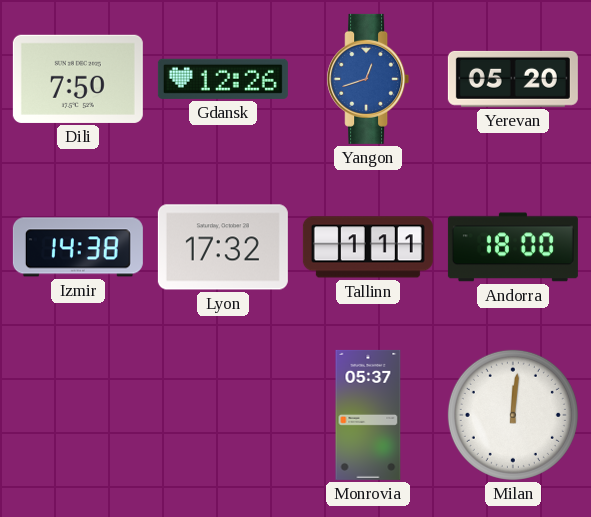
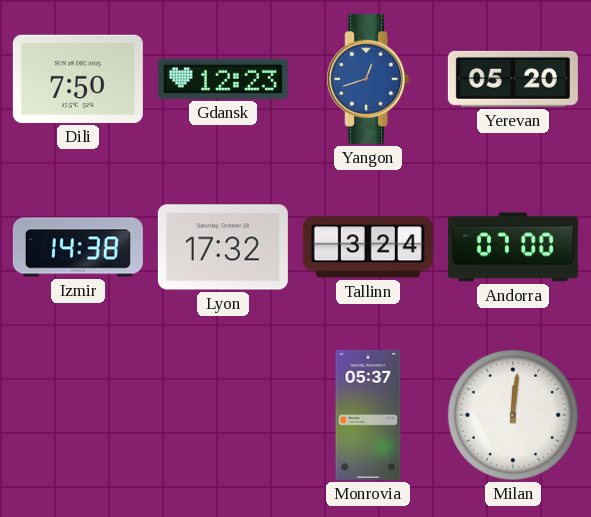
Gdansk: 12:26 -> 12:23
Tallinn: 1:11 -> 3:24
Andorra: 18:00 -> 07:00
